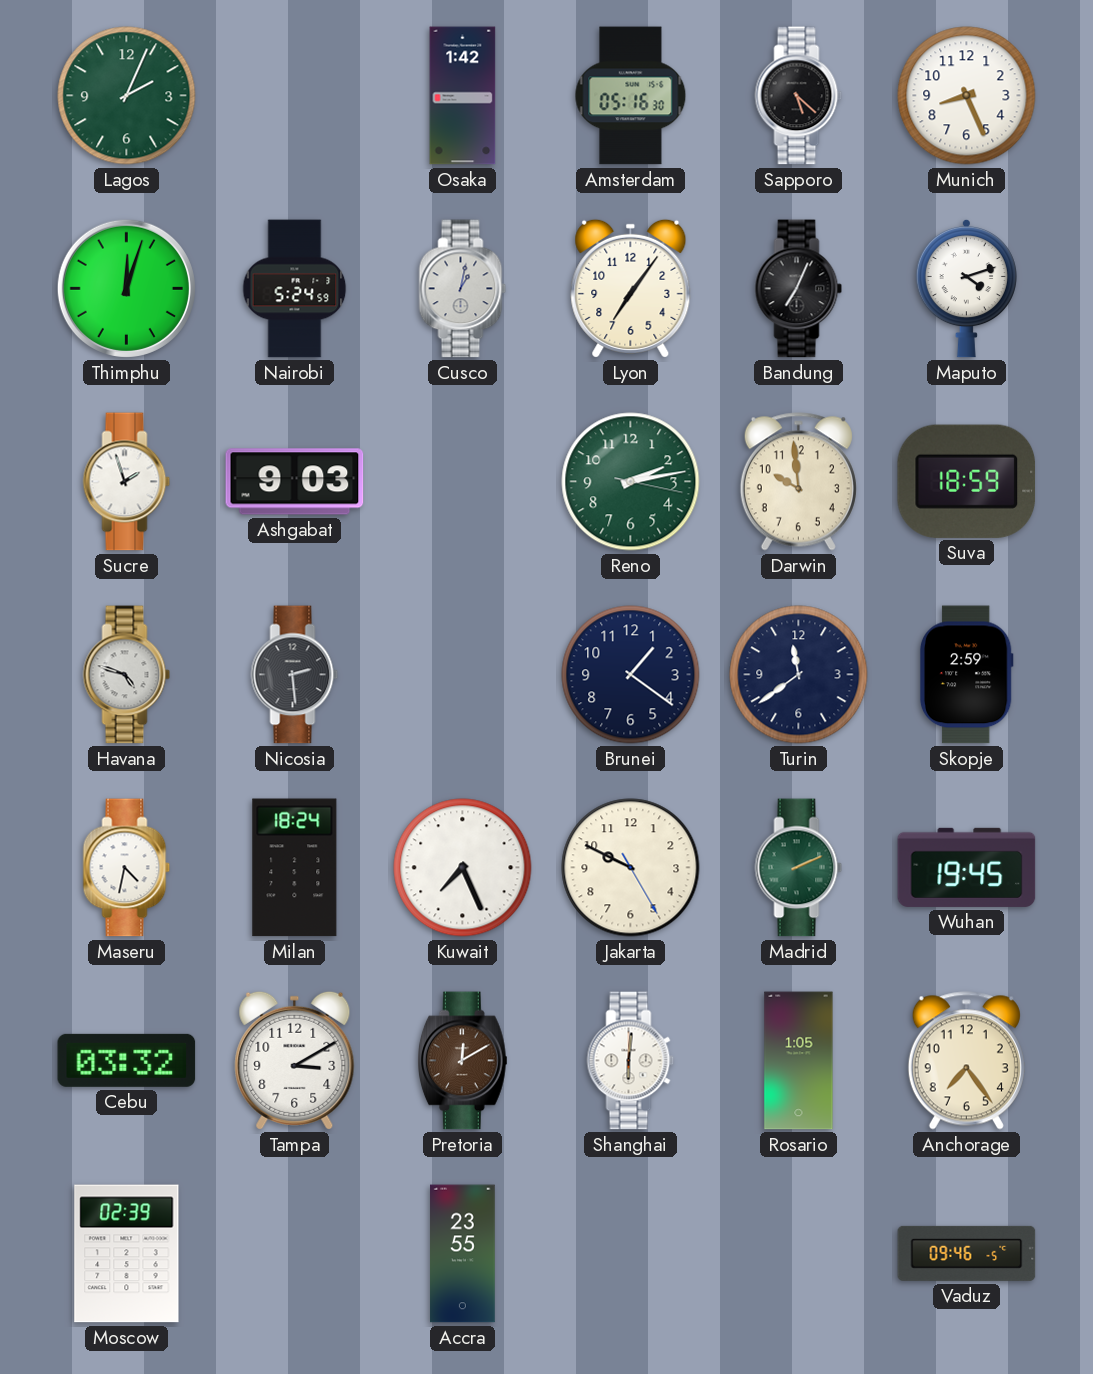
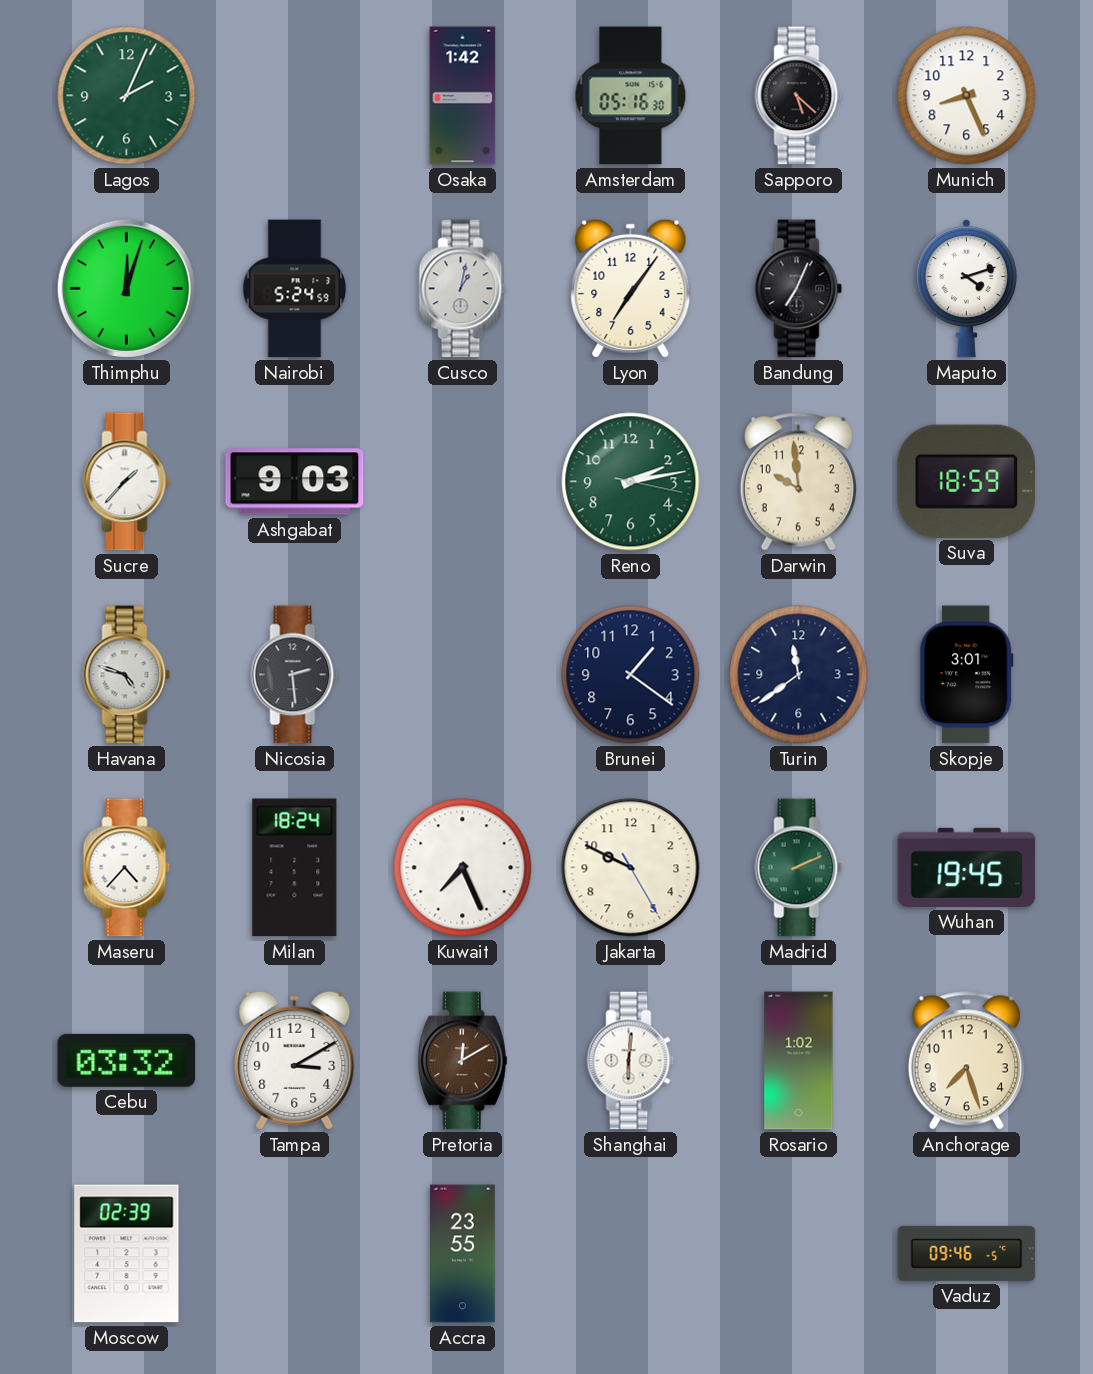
Sucre: 1:57 -> 1:37
Skopje: 2:59 -> 3:01
Maseru: 4:32 -> 4:37
Rosario: 1:05 -> 1:02
Anchorage: 7:24 -> 7:27
